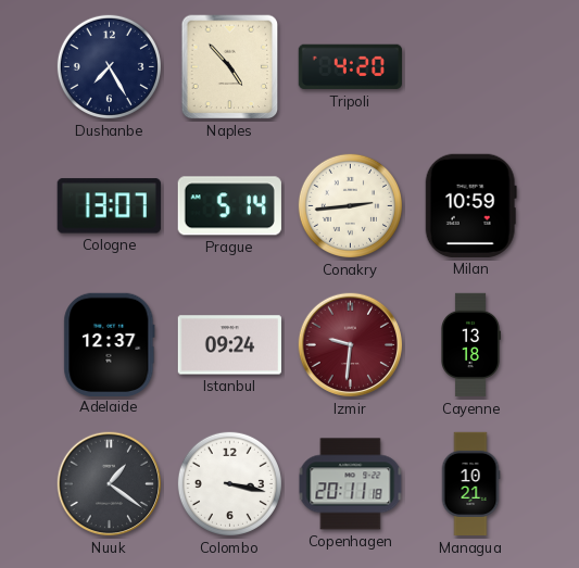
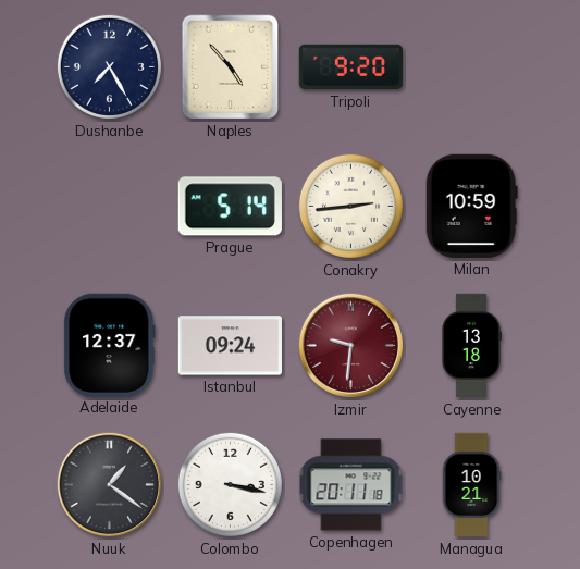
Tripoli: 4:20 -> 9:20
Cologne: 13:07 -> none
